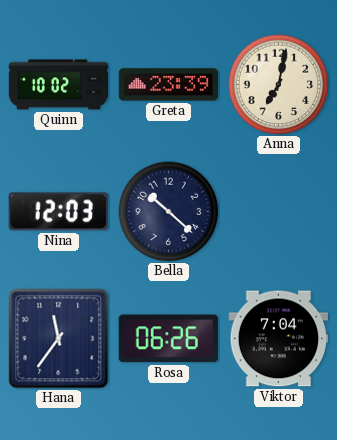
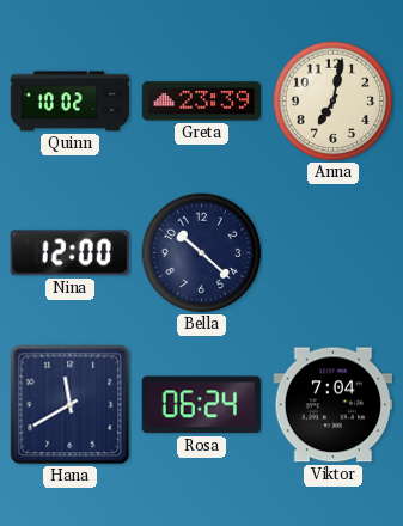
Nina: 12:03 -> 12:00
Hana: 11:36 -> 11:40
Rosa: 06:26 -> 06:24
